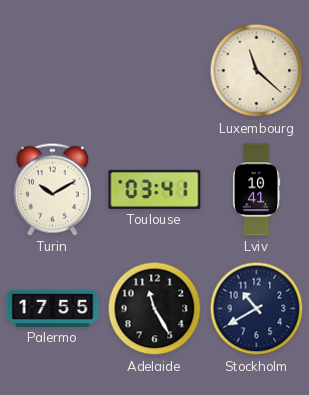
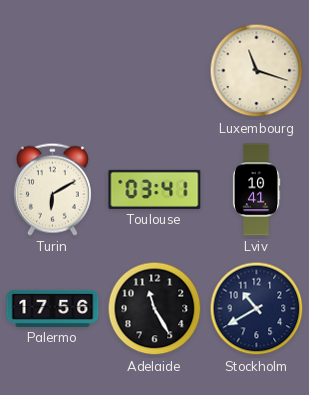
Luxembourg: 11:22 -> 11:18
Turin: 10:10 -> 6:10
Palermo: 17:55 -> 17:56
